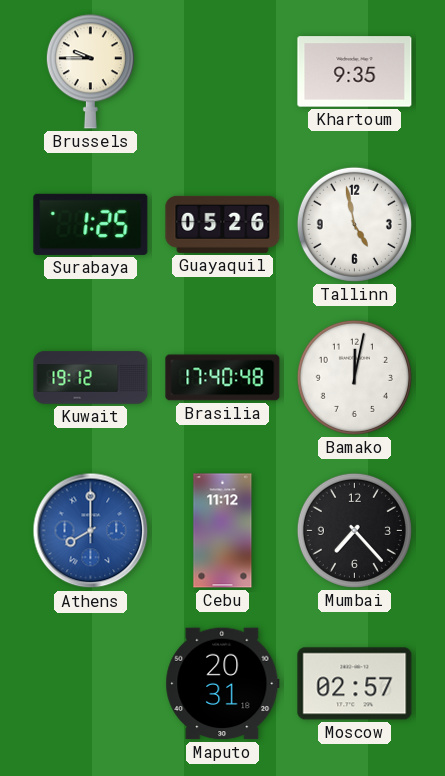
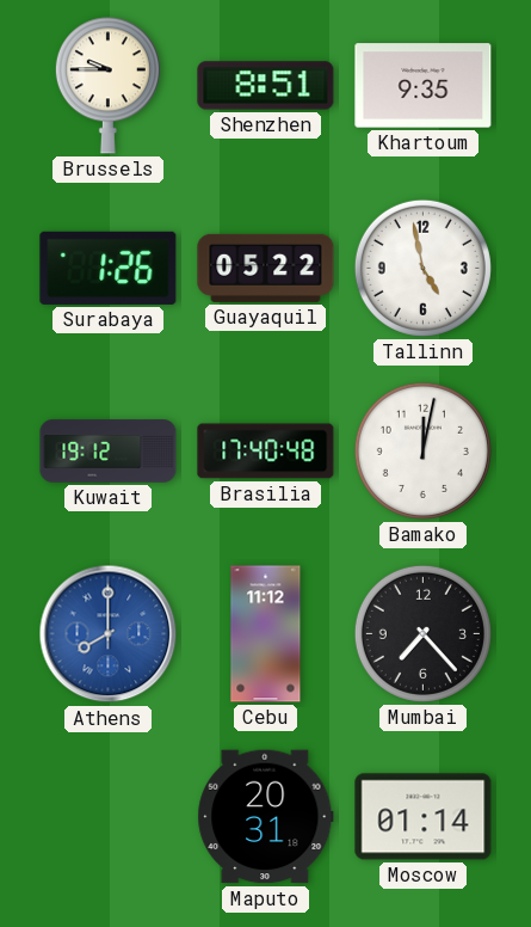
Shenzhen: none -> 8:51
Surabaya: 1:25 -> 1:26
Guayaquil: 05:26 -> 05:22
Moscow: 02:57 -> 01:14
